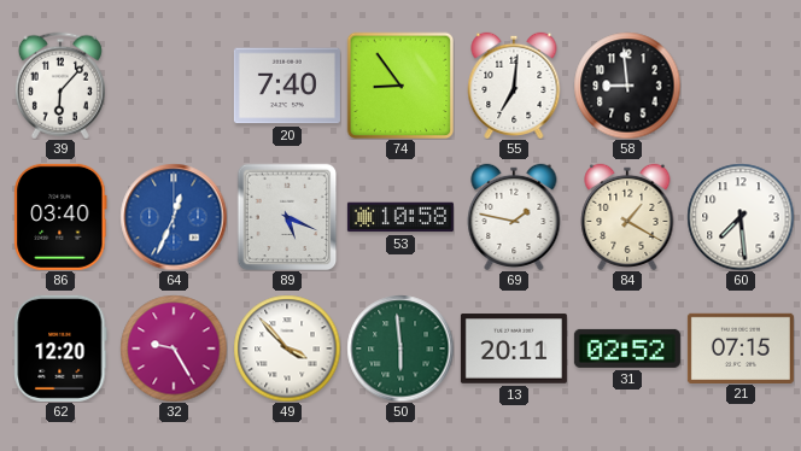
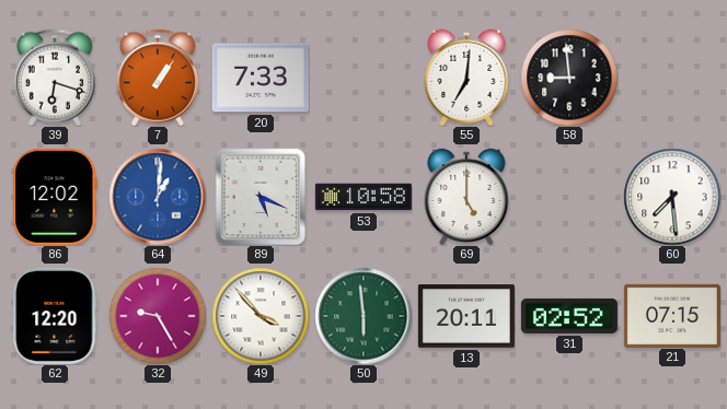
39: 6:07 -> 6:18
7: none -> 1:06
20: 7:40 -> 7:33
74: 8:54 -> none
86: 03:40 -> 12:02
64: 12:34 -> 1:01
69: 1:47 -> 5:00
84: 1:20 -> none
